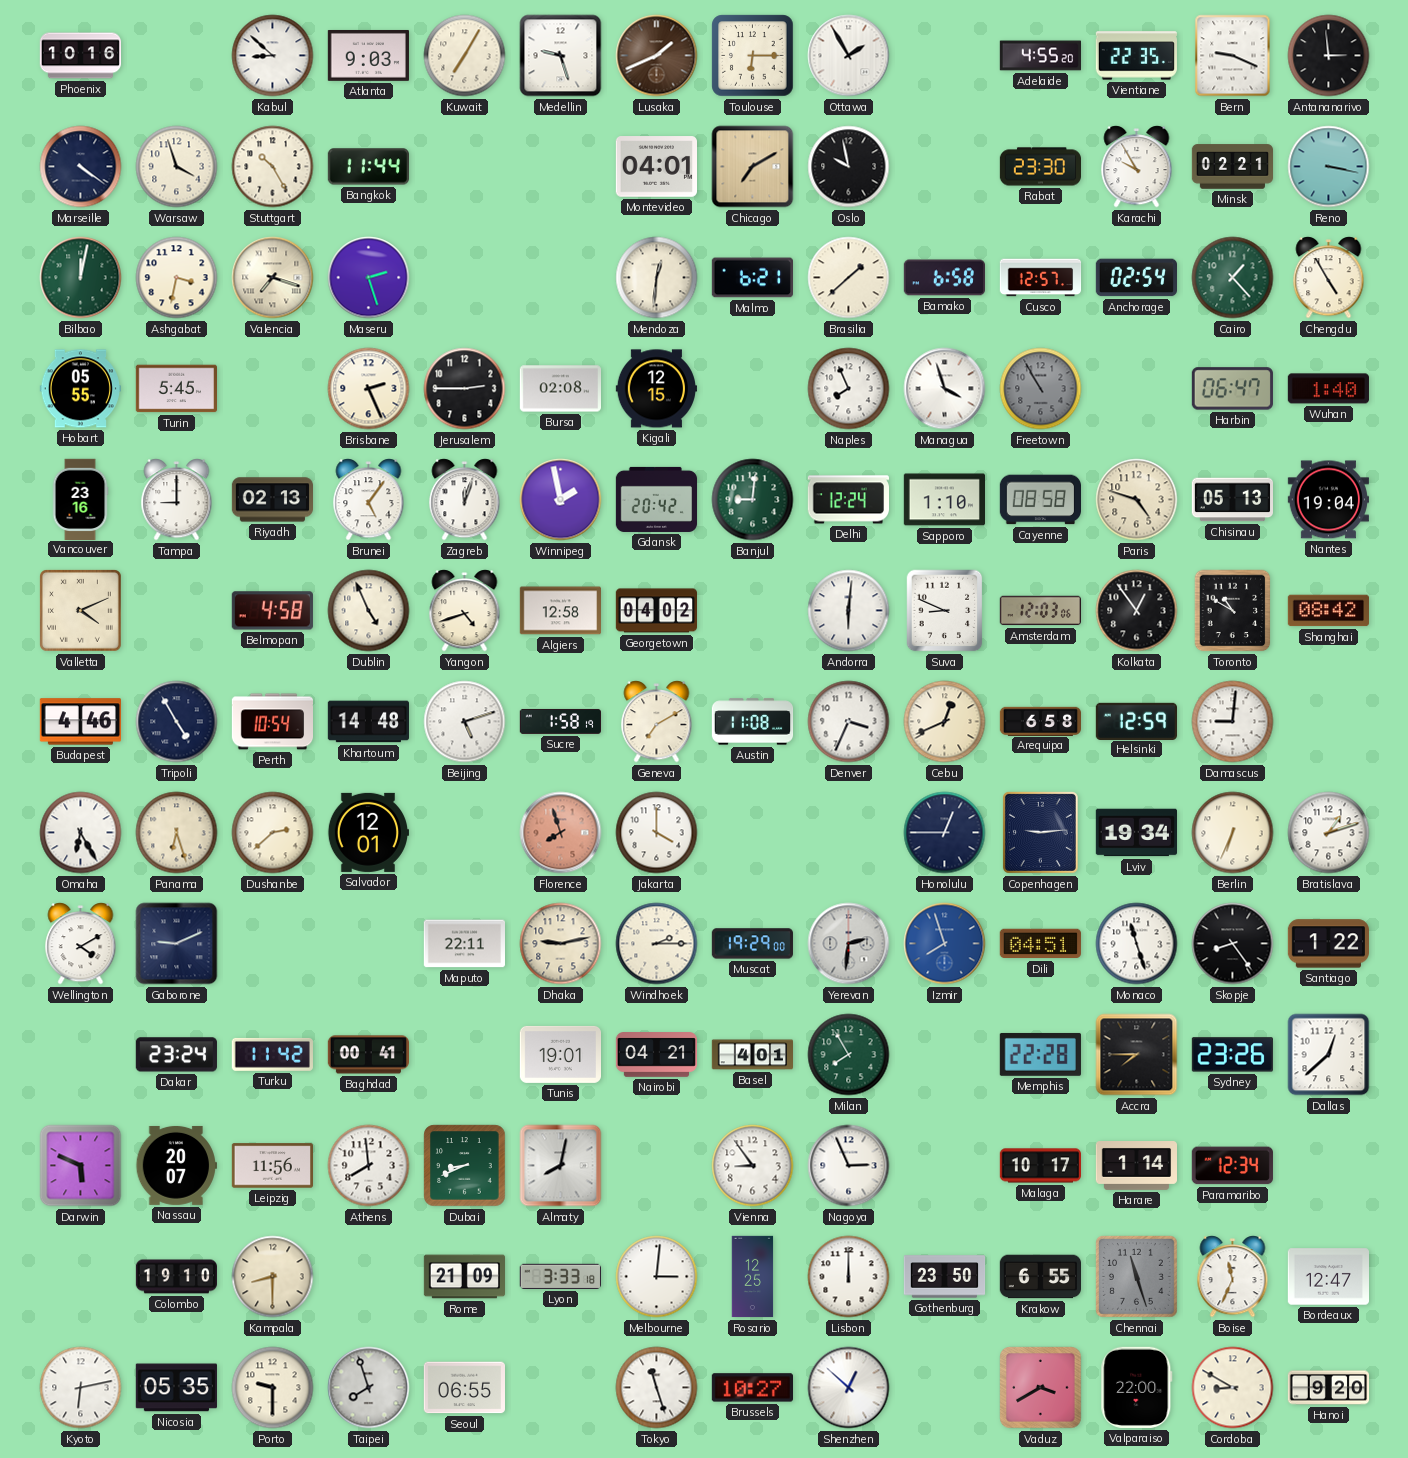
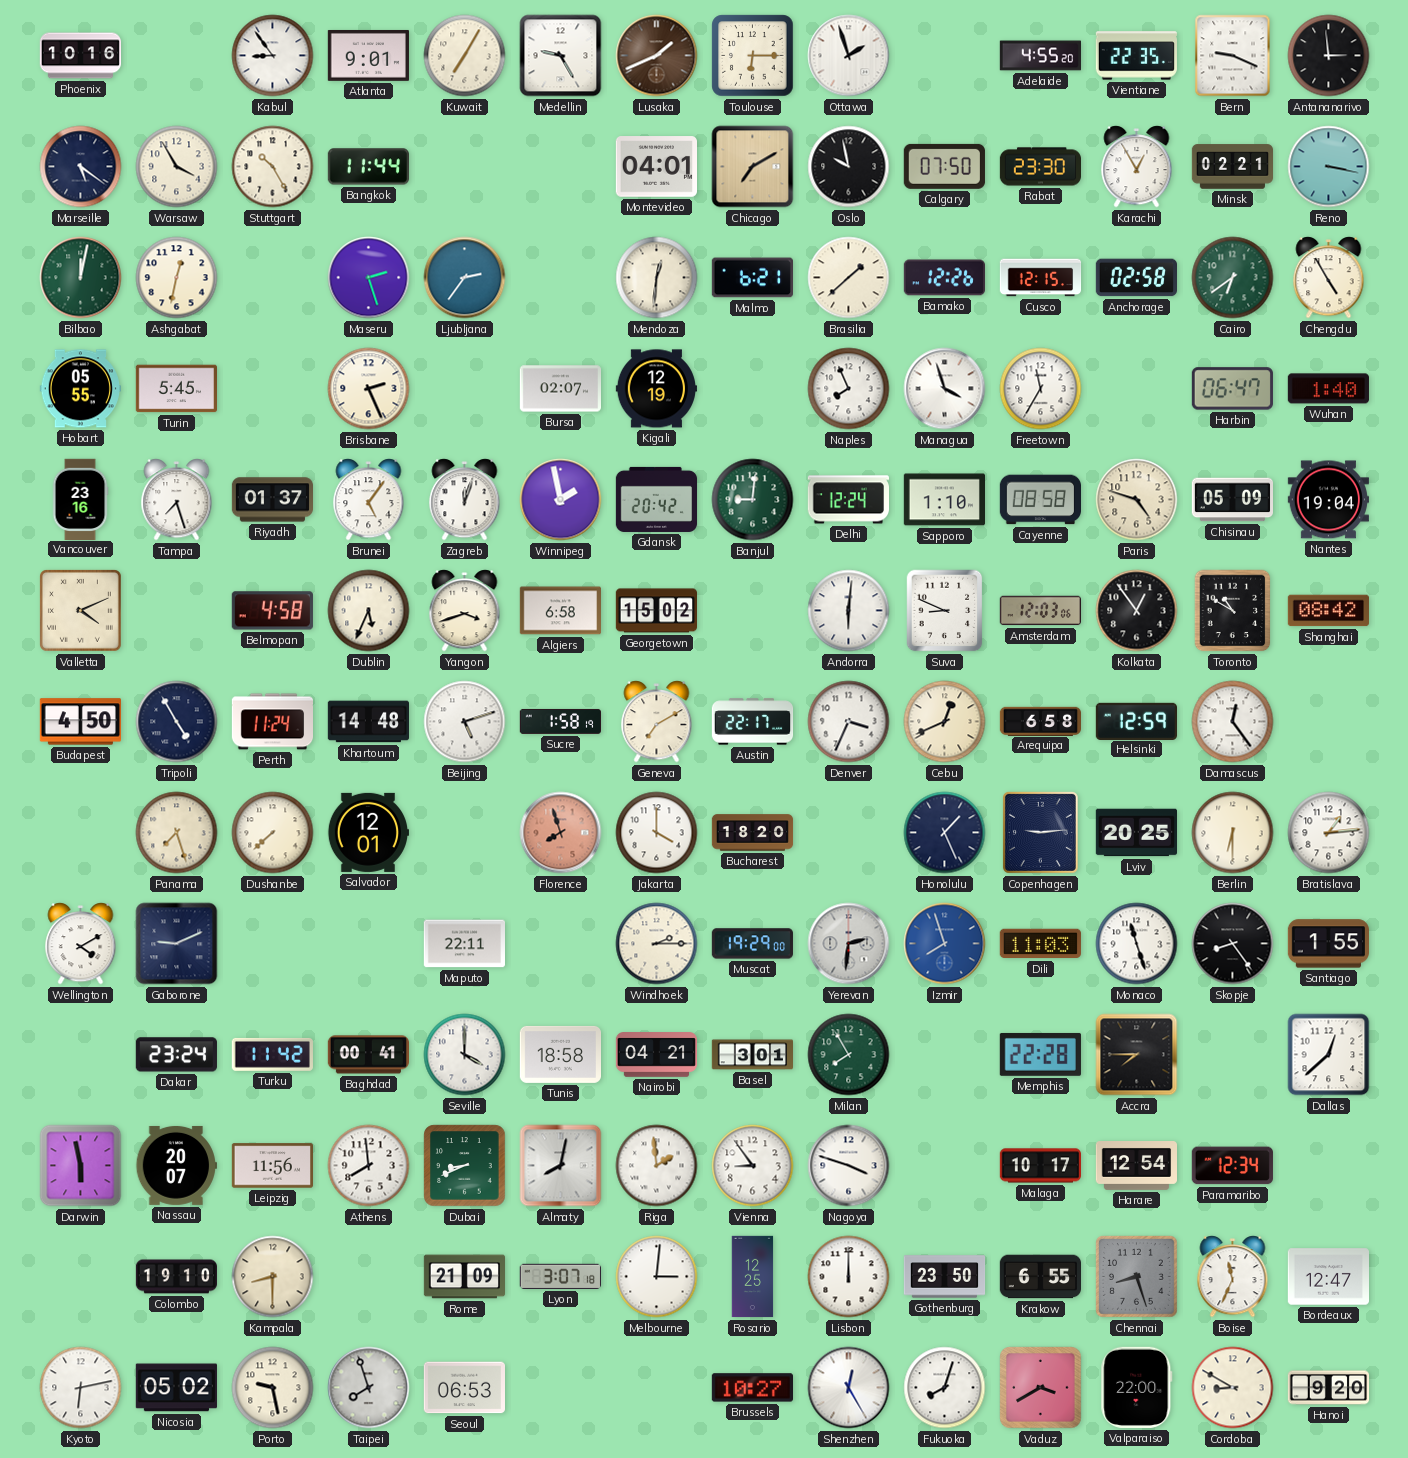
Kabul: 8:52 -> 8:54
Atlanta: 9:03 -> 9:01
Medellin: 9:27 -> 9:25
Ottawa: 1:55 -> 1:57
Marseille: 4:21 -> 5:21
Warsaw: 3:57 -> 3:55
Calgary: none -> 07:50
Karachi: 9:55 -> 12:55
Ashgabat: 3:32 -> 12:32
Valencia: 7:18 -> none
Ljubljana: none -> 2:36
Bamako: 6:58 -> 12:26
Cusco: 12:57 -> 12:15
Anchorage: 02:54 -> 02:58
Cairo: 1:23 -> 6:39
Jerusalem: 2:45 -> none
Bursa: 02:08 -> 02:07
Kigali: 12:15 -> 12:19
Freetown: 10:55 -> 11:35
Freetown dial: grey -> white
Tampa: 9:00 -> 7:27
Riyadh: 02:13 -> 01:37
Chisinau: 05:13 -> 05:09
Dublin: 4:56 -> 5:34
Yangon: 4:42 -> 3:42
Algiers: 12:58 -> 6:58
Georgetown: 04:02 -> 15:02
Budapest: 4:46 -> 4:50
Perth: 10:54 -> 11:24
Austin: 11:08 -> 22:17
Damascus: 9:01 -> 12:24
Omaha: 6:25 -> none
Panama: 6:27 -> 7:27
Dushanbe: 2:38 -> 7:38
Bucharest: none -> 18:20
Honolulu: 12:45 -> 1:26
Lviv: 19:34 -> 20:25
Berlin: 6:34 -> 6:30
Bratislava: 1:12 -> 1:14
Dhaka: 9:13 -> none
Dili: 04:51 -> 11:03
Santiago: 1:22 -> 1:55
Seville: none -> 4:00
Tunis: 19:01 -> 18:58
Basel: 4:01 -> 3:01
Sydney: 23:26 -> none
Darwin: 5:49 -> 5:58
Riga: none -> 1:59
Nagoya: 2:56 -> 3:48
Harare: 1:14 -> 12:54
Lyon: 3:33 -> 3:07
Chennai: 11:27 -> 8:27
Nicosia: 05:35 -> 05:02
Porto: 9:30 -> 9:28
Seoul: 06:55 -> 06:53
Tokyo: 11:27 -> none
Shenzhen: 12:52 -> 12:25
Fukuoka: none -> 8:03
